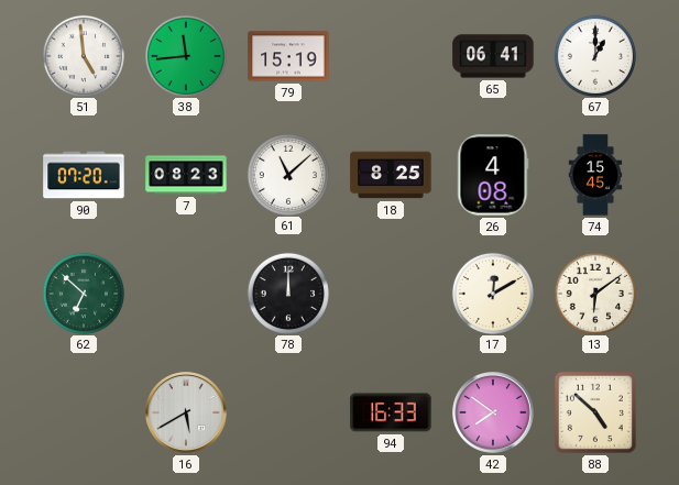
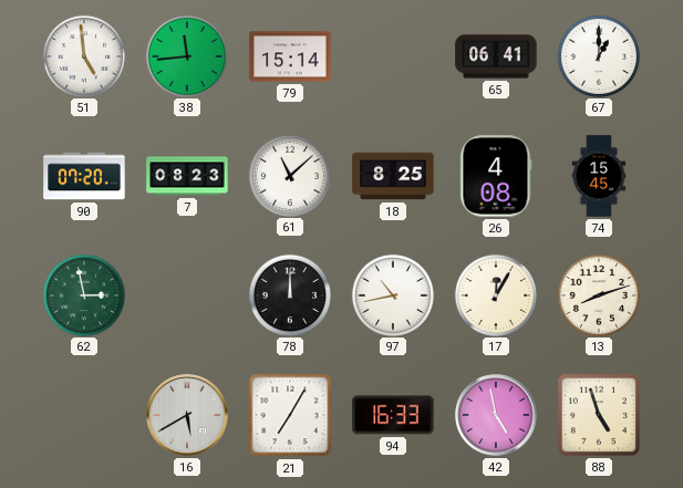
79: 15:19 -> 15:14
62: 6:52 -> 2:58
97: none -> 10:43
17: 12:10 -> 12:05
13: 6:09 -> 8:12
21: none -> 7:05
42: 7:51 -> 4:58
88: 4:52 -> 4:57
